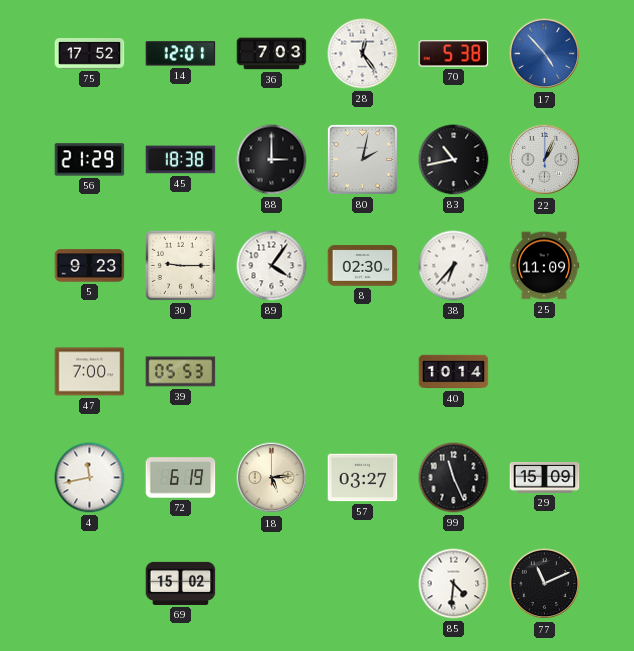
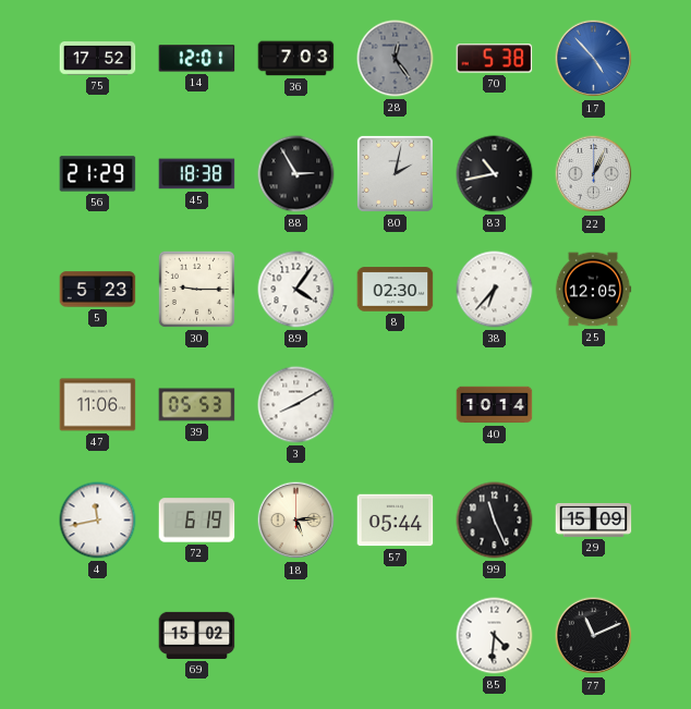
28 dial: white -> grey
88: 3:00 -> 2:55
5: 9:23 -> 5:23
25: 11:09 -> 12:05
47: 7:00 -> 11:06
3: none -> 8:10
57: 03:27 -> 05:44
